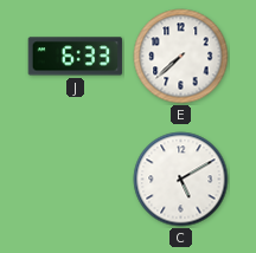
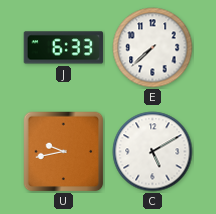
U: none -> 9:43
